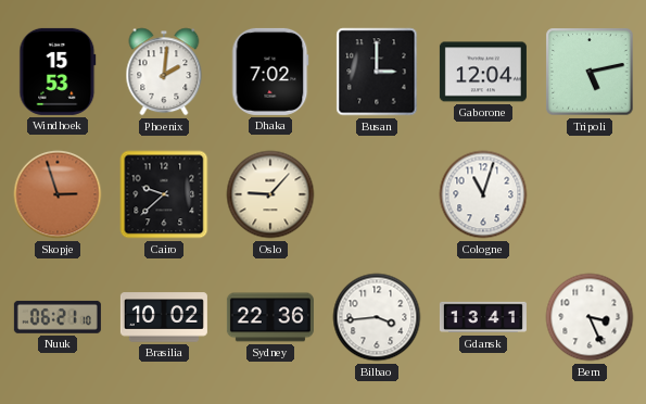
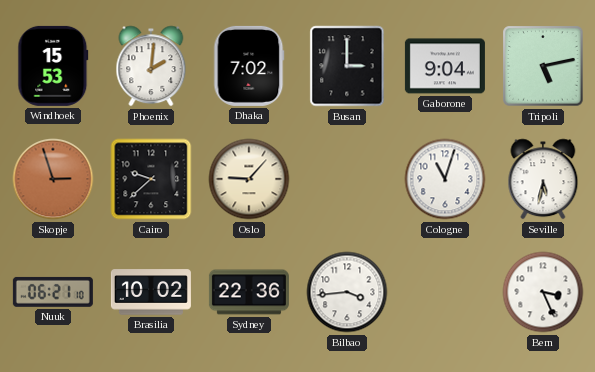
Gaborone: 12:04 -> 9:04
Seville: none -> 5:32
Gdansk: 13:41 -> none
